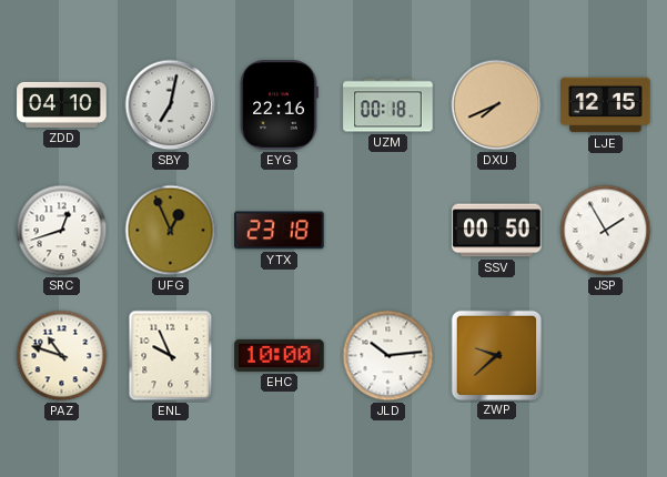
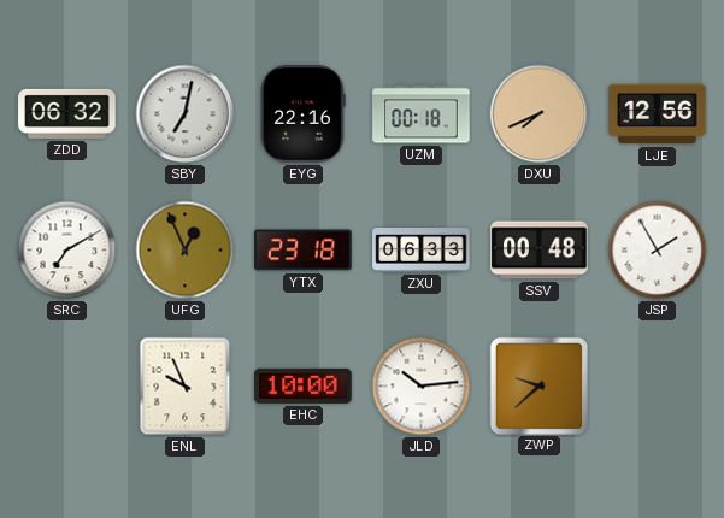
ZDD: 04:10 -> 06:32
LJE: 12:15 -> 12:56
SRC: 12:42 -> 7:10
ZXU: none -> 06:33
SSV: 00:50 -> 00:48
PAZ: 10:48 -> none
